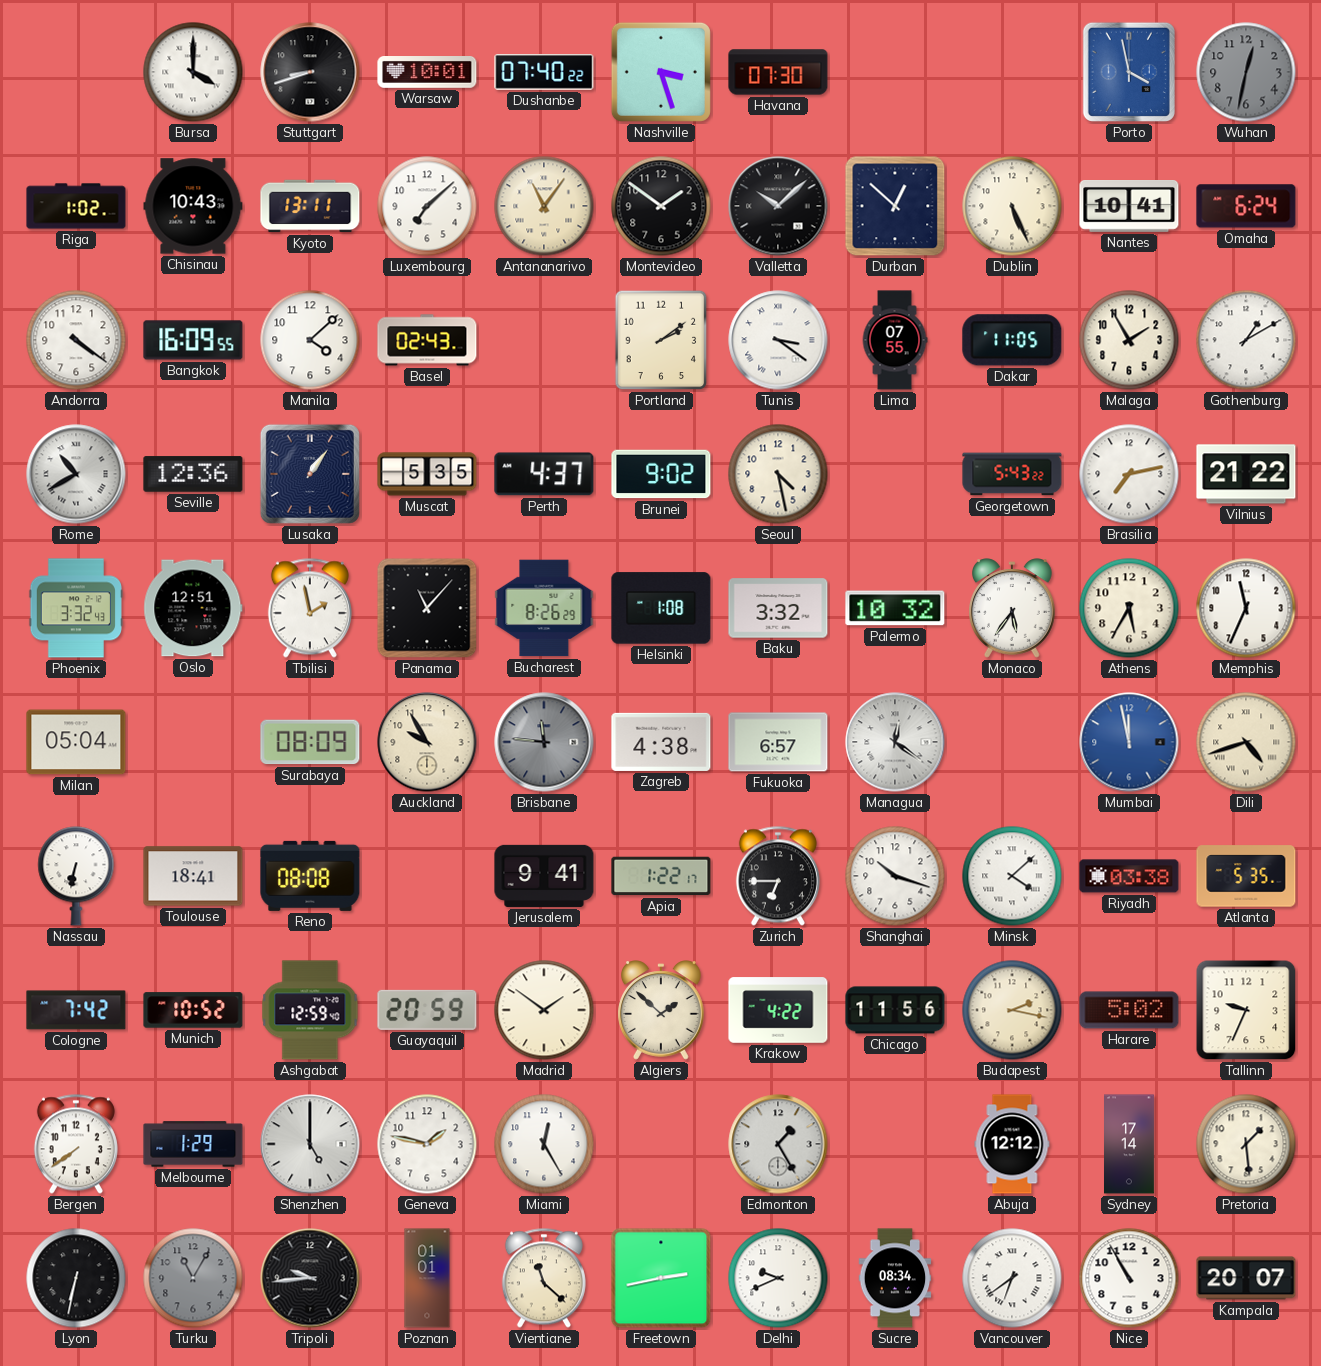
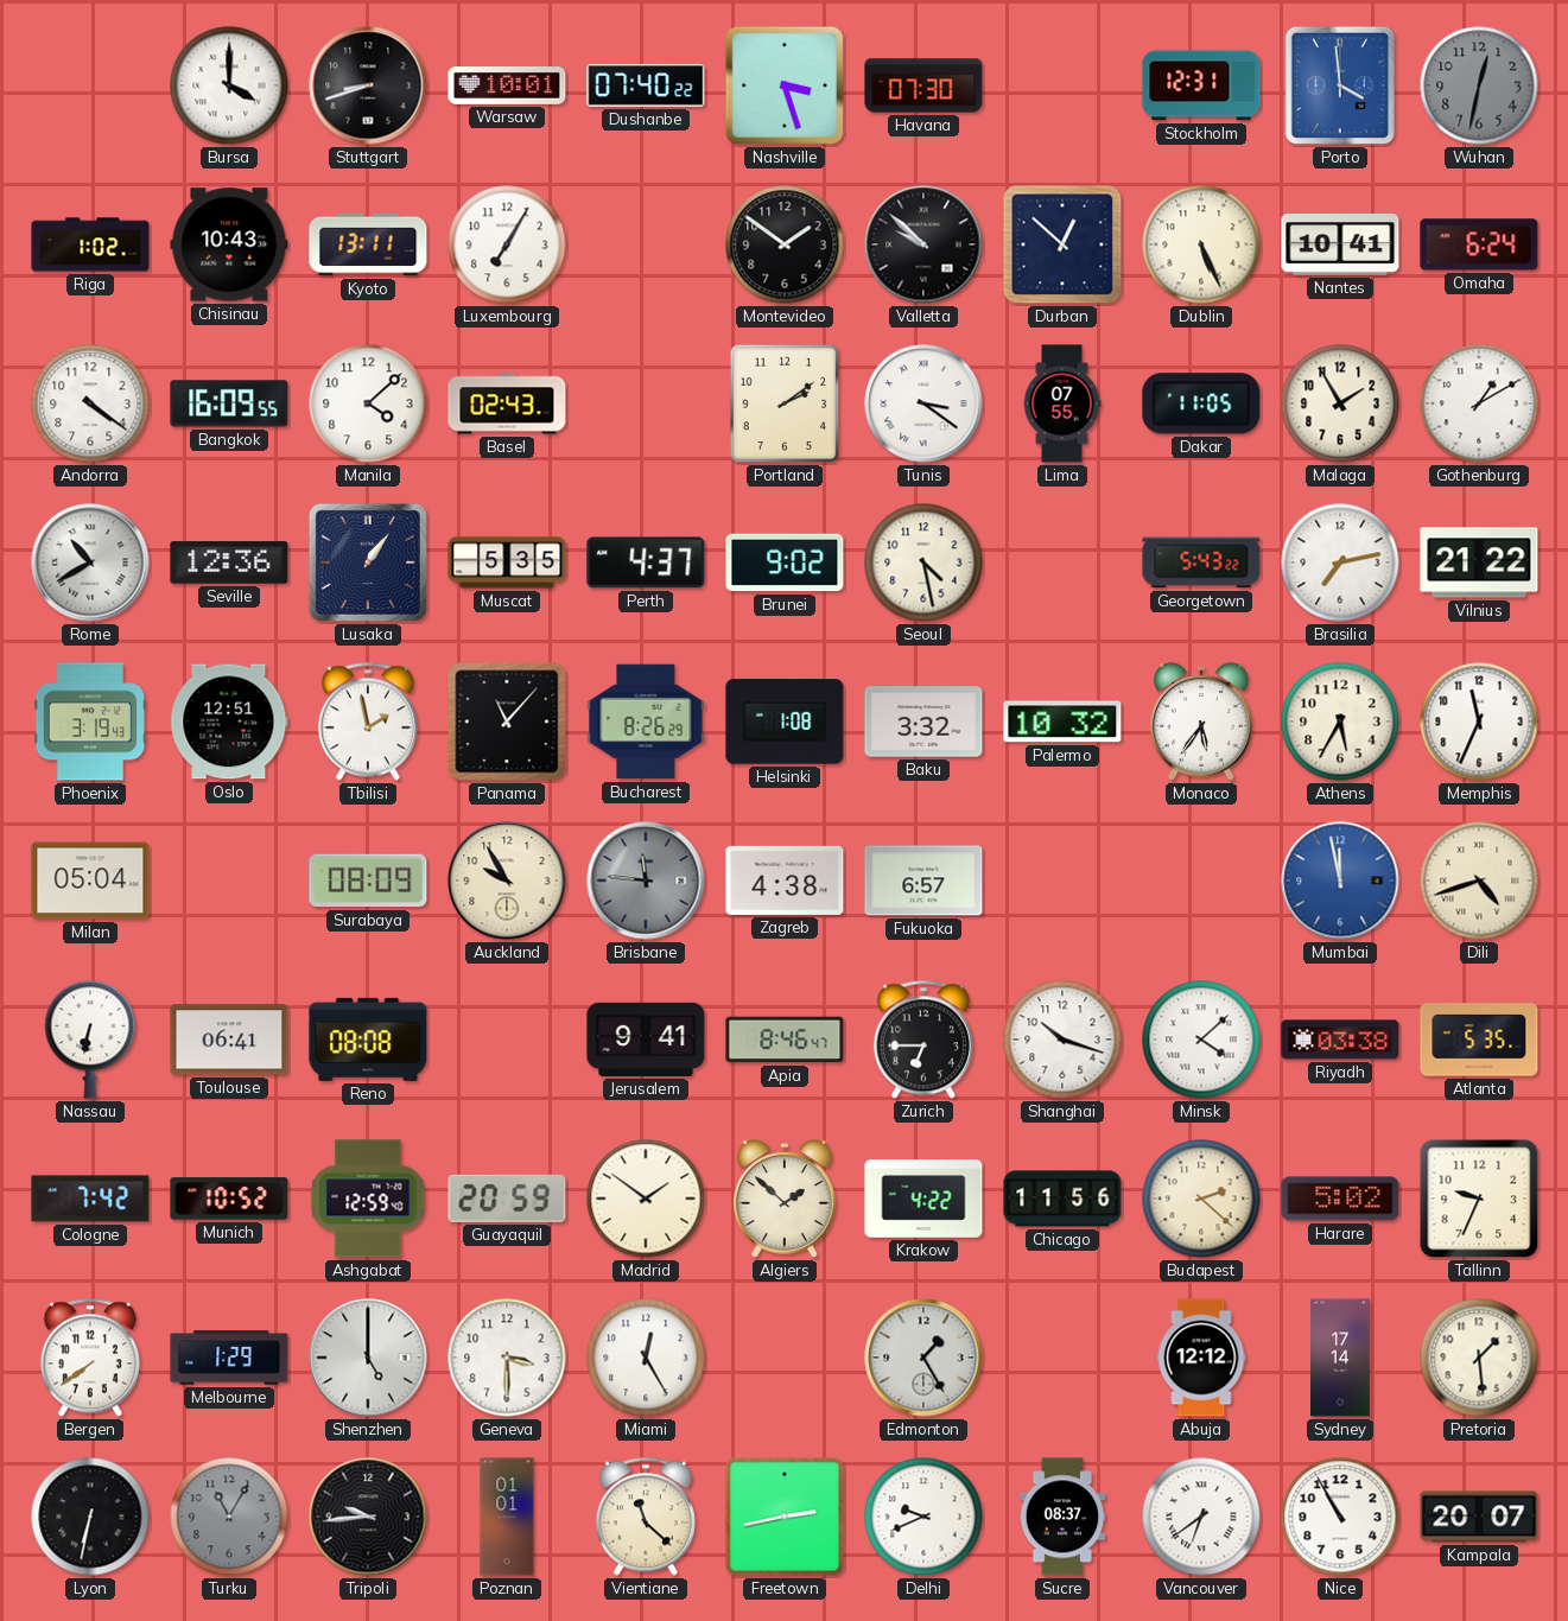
Stockholm: none -> 12:31
Porto: 3:58 -> 3:59
Luxembourg: 7:08 -> 7:05
Antananarivo: 11:06 -> none
Valletta: 10:08 -> 9:52
Phoenix: 3:32 -> 3:19
Managua: 12:21 -> none
Toulouse: 18:41 -> 06:41
Apia: 1:22 -> 8:46
Budapest: 2:17 -> 2:22
Geneva: 1:47 -> 3:30
Sucre: 08:34 -> 08:37
